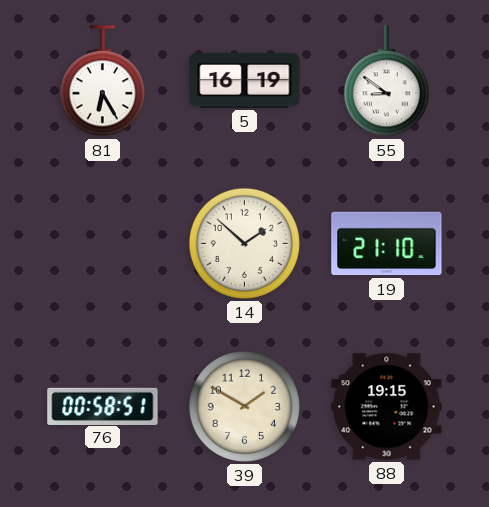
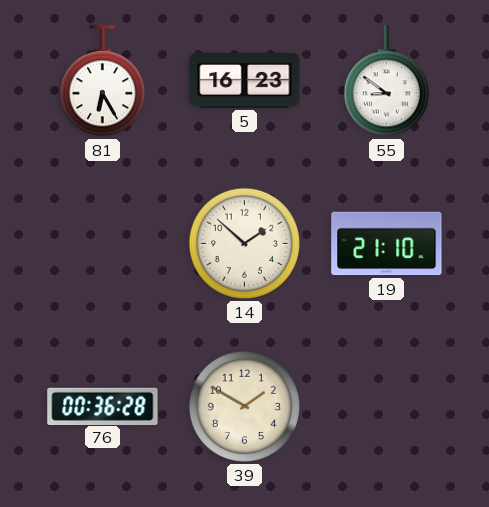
5: 16:19 -> 16:23
76: 00:58 -> 00:36
88: 19:15 -> none
